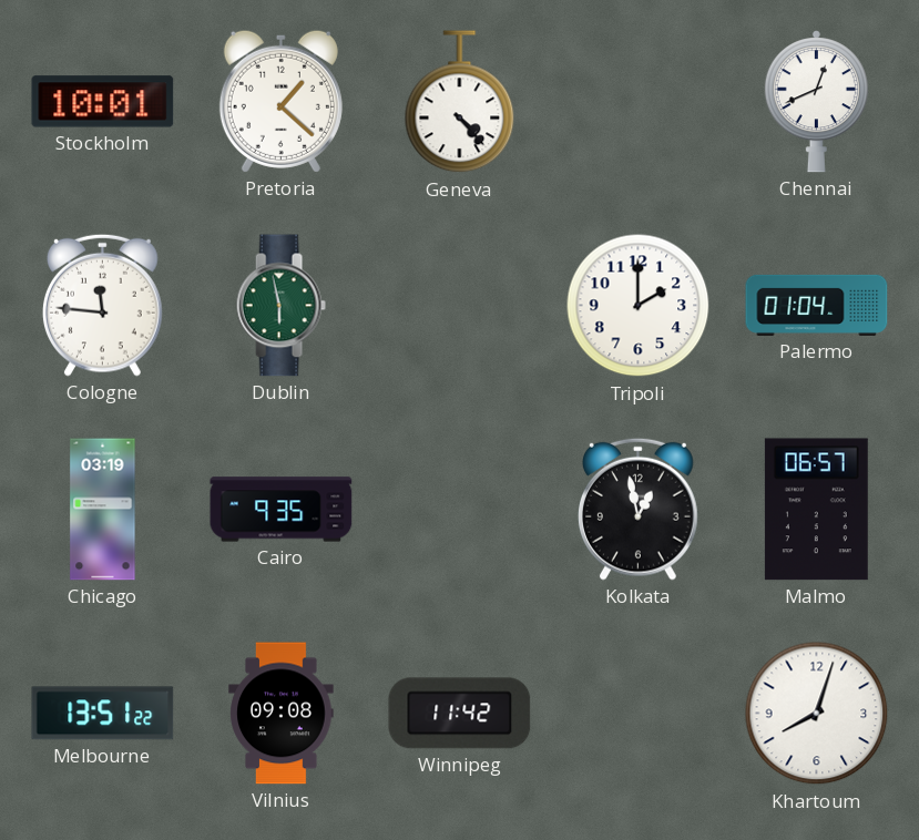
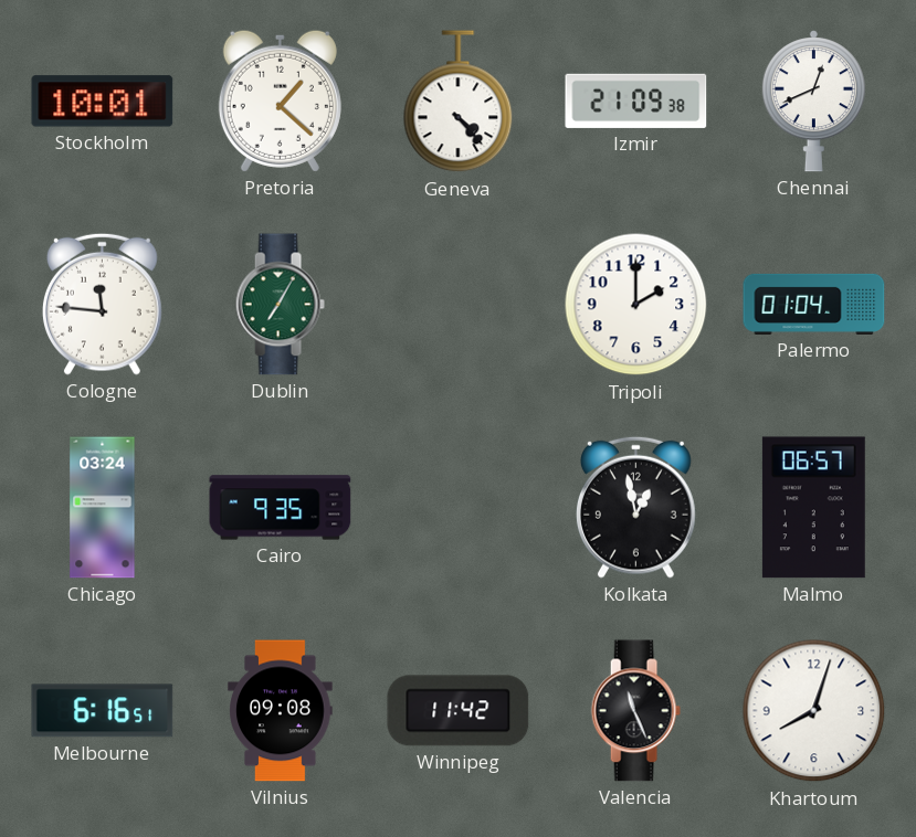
Izmir: none -> 21:09
Dublin: 5:58 -> 7:05
Chicago: 03:19 -> 03:24
Melbourne: 13:51 -> 6:16
Valencia: none -> 11:26
